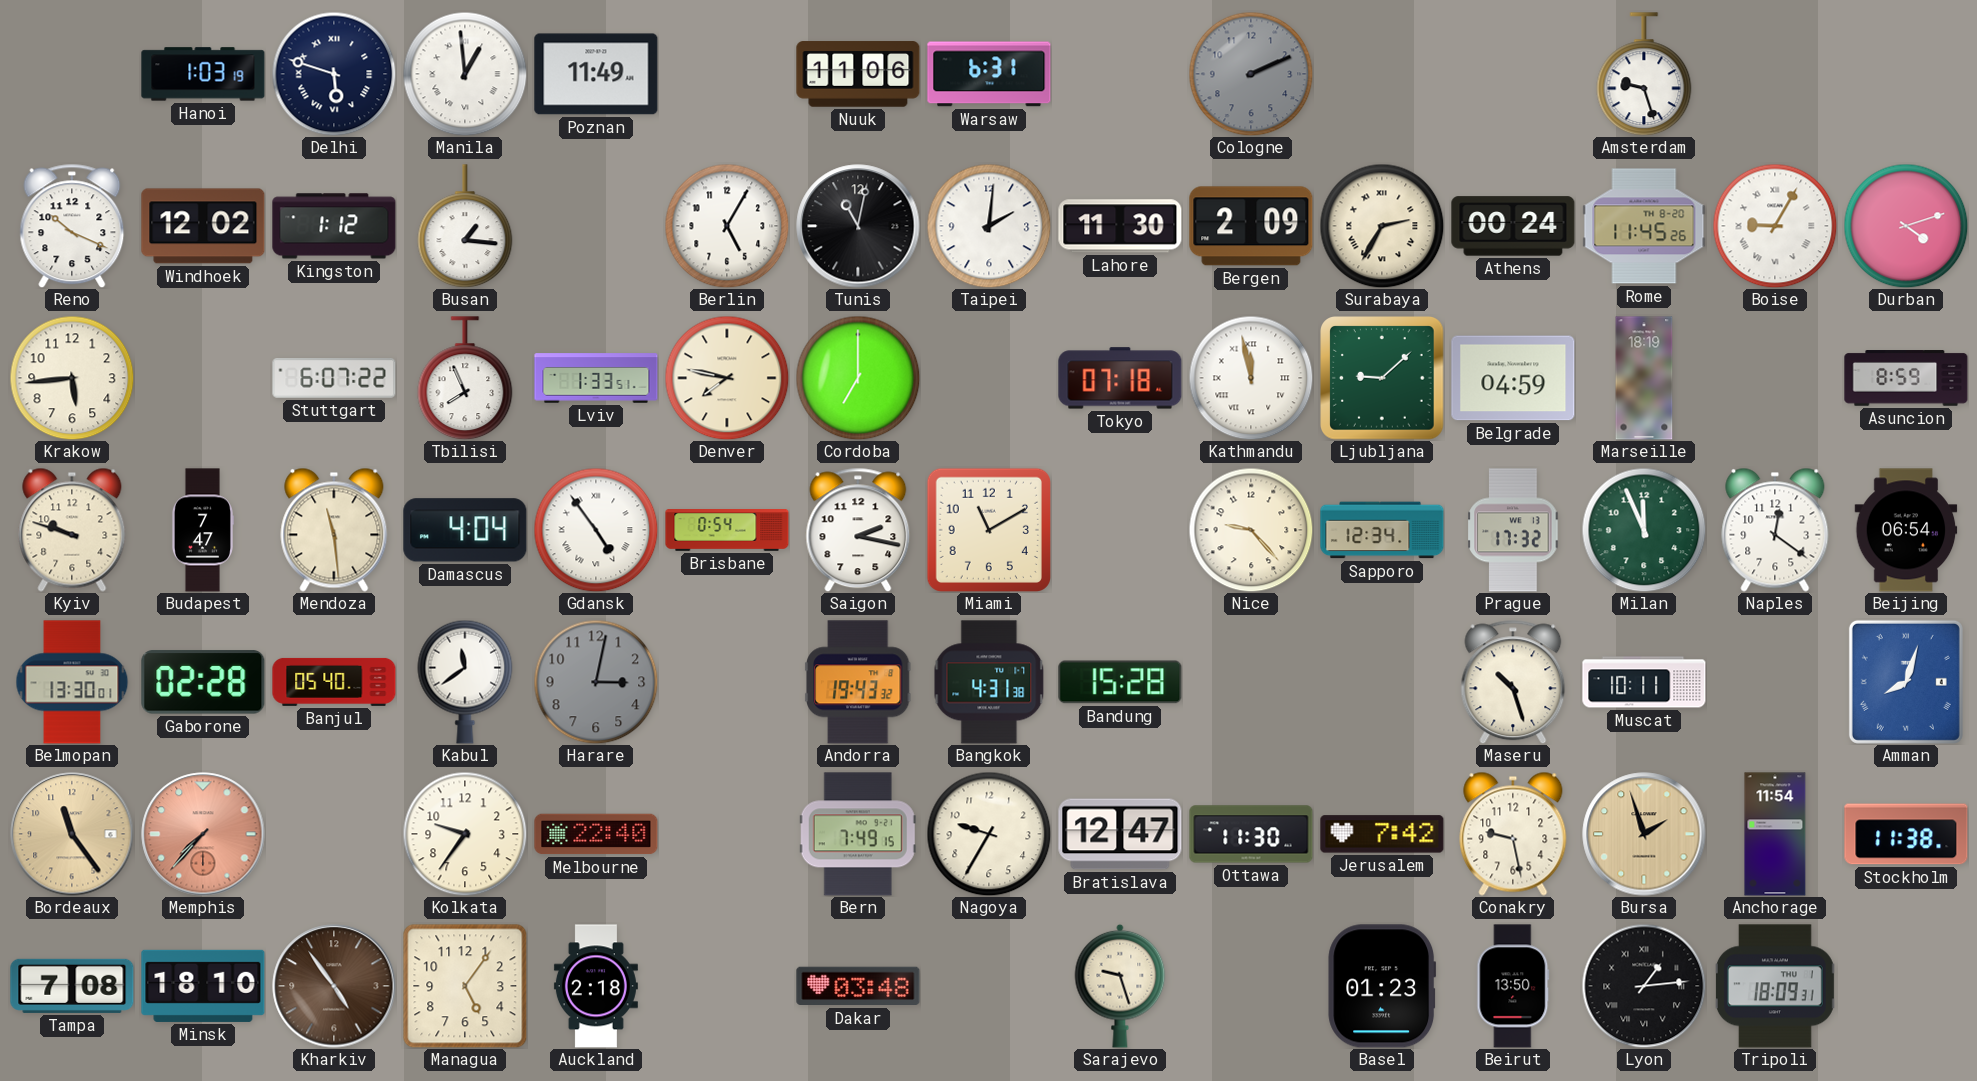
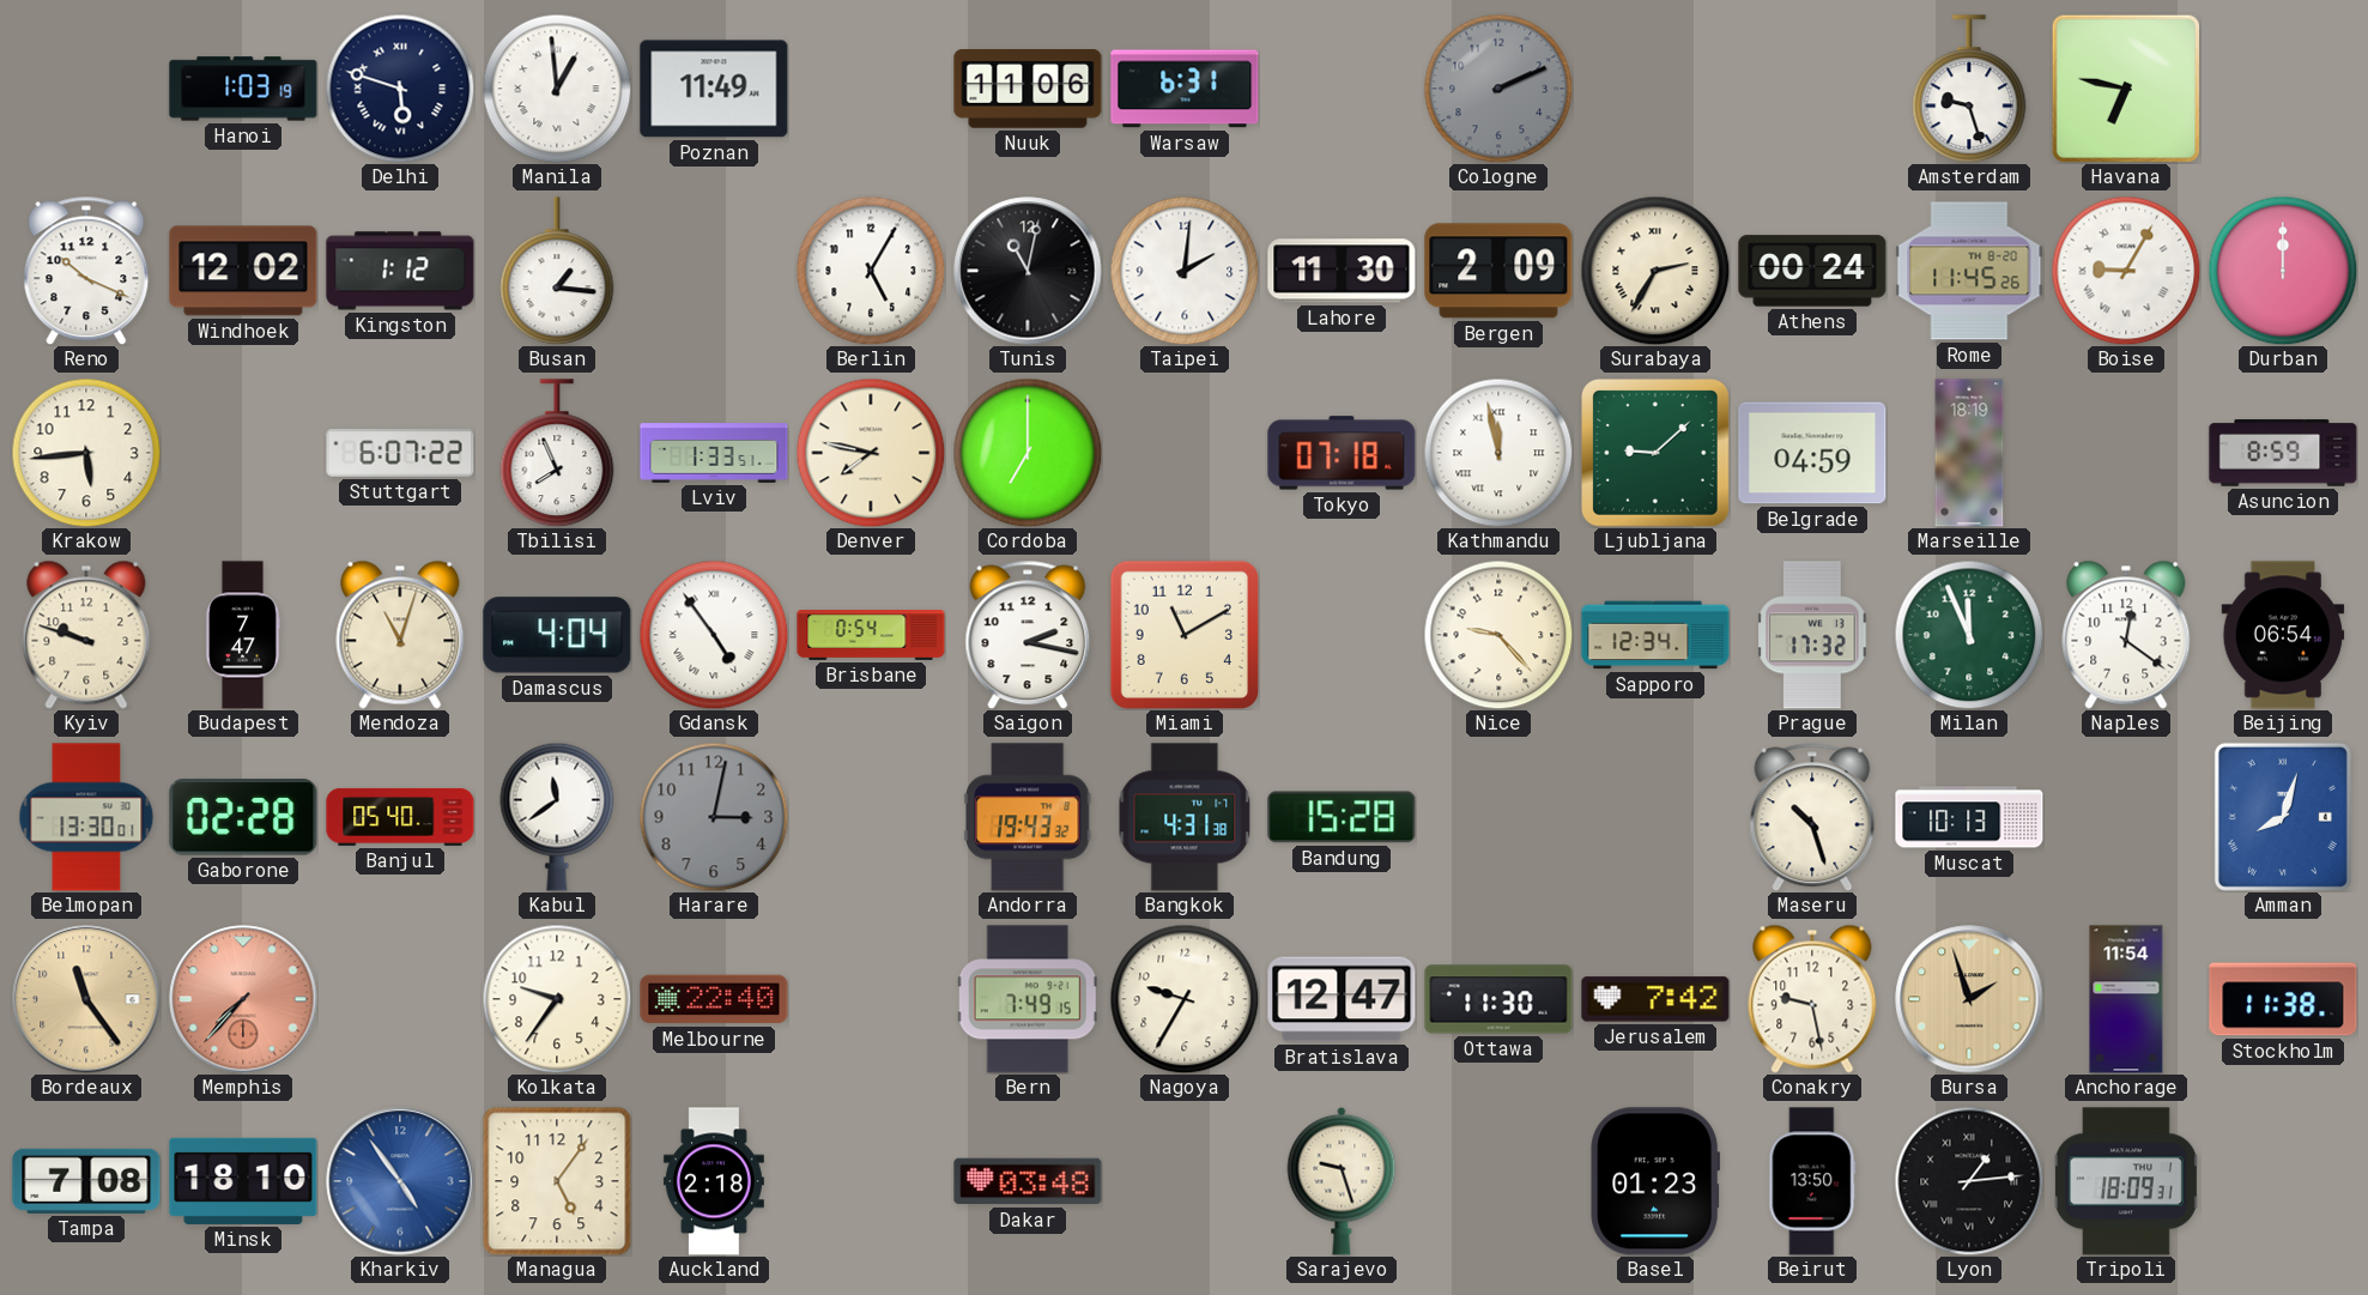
Havana: none -> 6:47
Durban: 4:12 -> 12:00
Mendoza: 11:29 -> 11:03
Muscat: 10:11 -> 10:13
Kharkiv dial: brown -> blue
